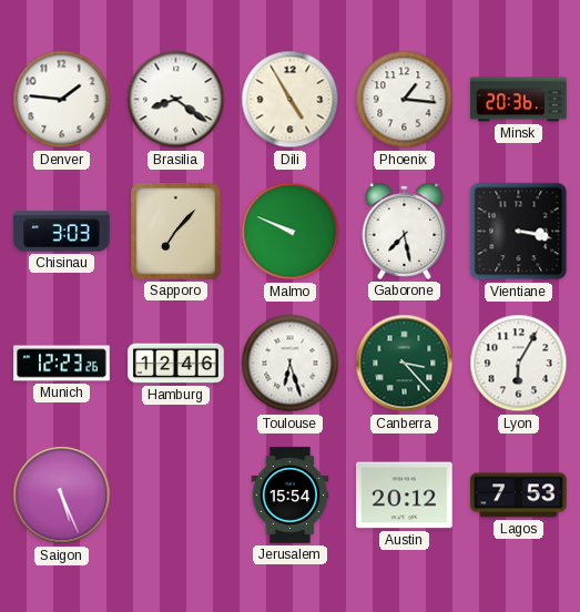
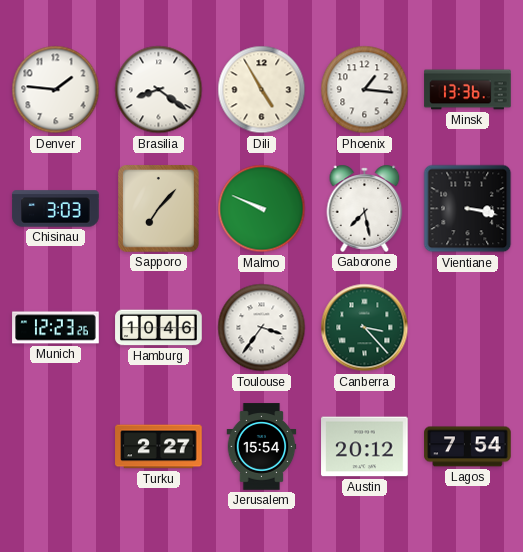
Minsk: 20:36 -> 13:36
Hamburg: 12:46 -> 10:46
Toulouse: 6:27 -> 3:36
Lyon: 6:05 -> none
Saigon: 5:26 -> none
Turku: none -> 2:27
Lagos: 7:53 -> 7:54
